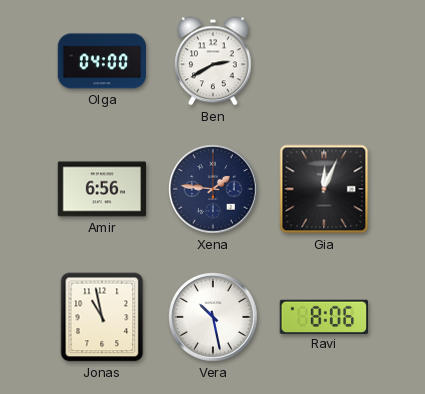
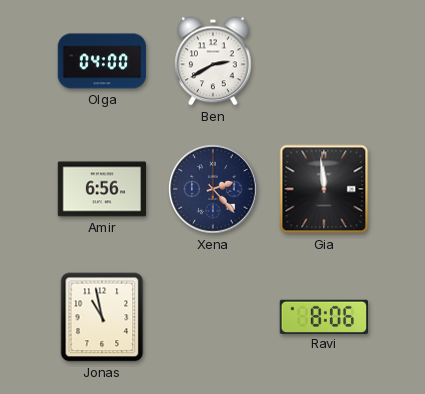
Xena: 1:46 -> 2:23
Gia: 12:04 -> 11:59
Vera: 10:28 -> none
